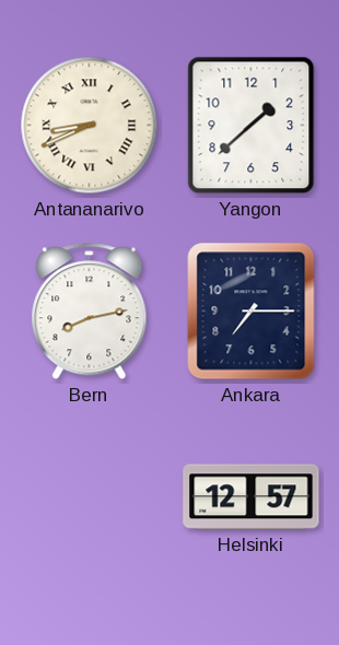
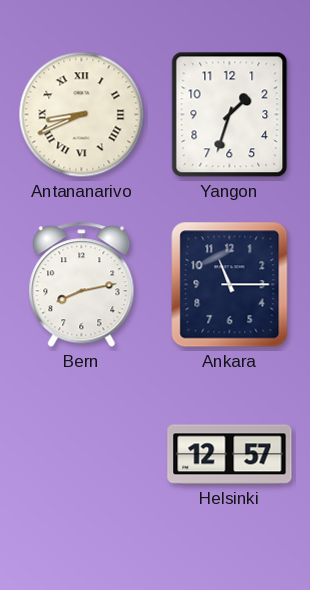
Yangon: 1:38 -> 1:33
Ankara: 7:15 -> 11:15
